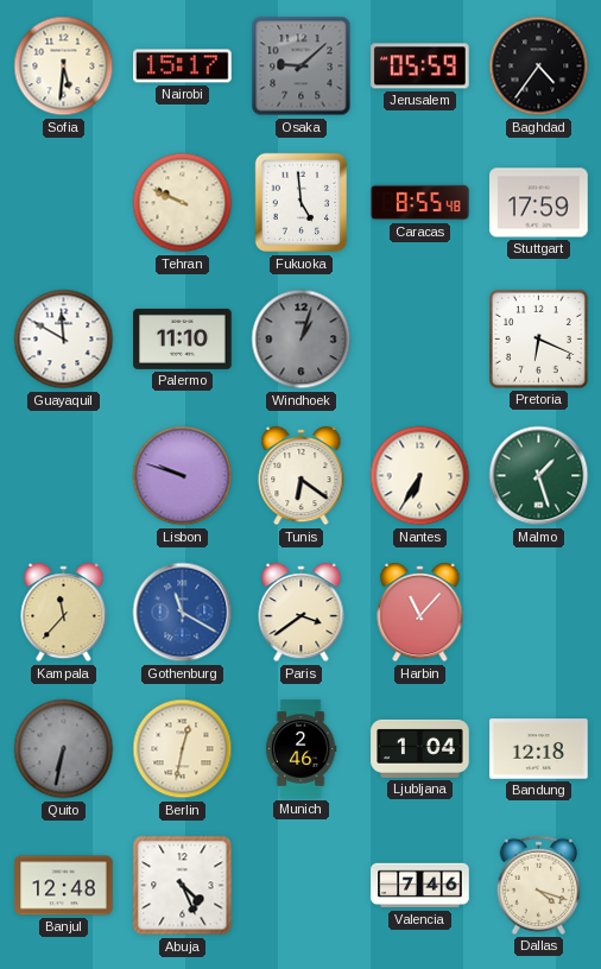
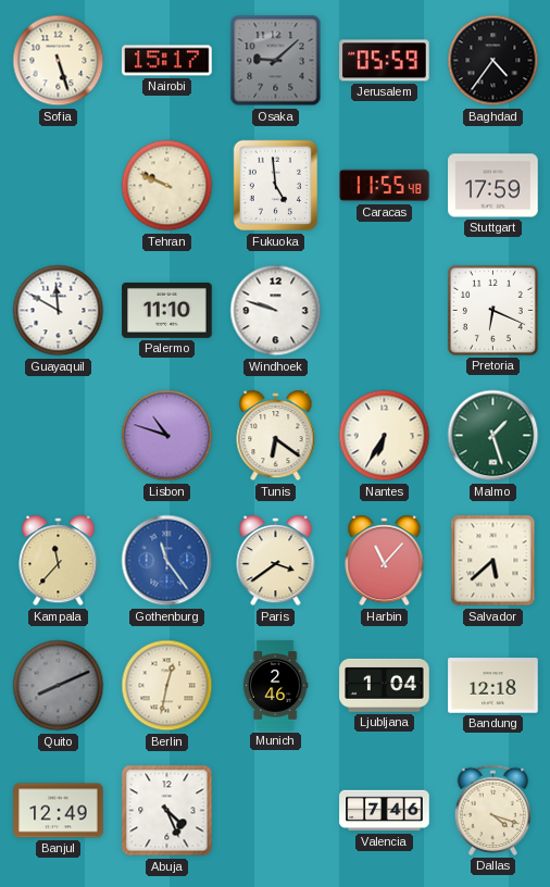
Sofia: 5:31 -> 5:27
Caracas: 8:55 -> 11:55
Windhoek: 1:03 -> 9:48
Windhoek dial: grey -> white
Lisbon: 9:48 -> 10:48
Gothenburg: 11:20 -> 11:24
Salvador: none -> 5:38
Quito: 6:32 -> 8:11
Banjul: 12:48 -> 12:49
